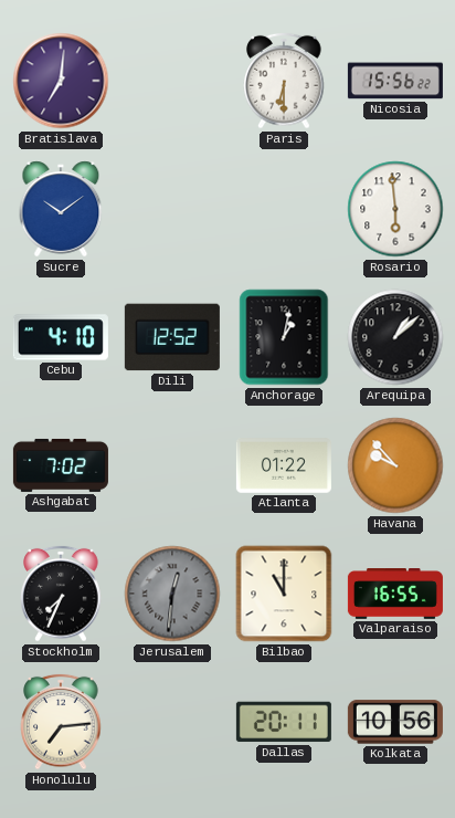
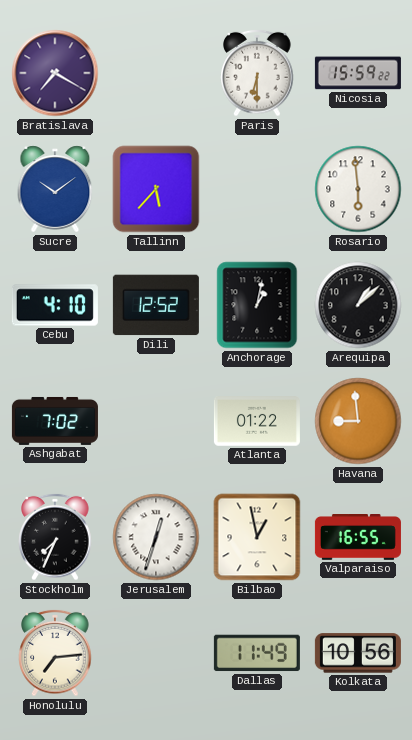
Bratislava: 7:01 -> 7:20
Nicosia: 15:56 -> 15:59
Tallinn: none -> 5:37
Havana: 9:53 -> 8:59
Jerusalem: 12:31 -> 12:33
Jerusalem dial: grey -> white
Bilbao: 11:00 -> 12:58
Dallas: 20:11 -> 11:49
